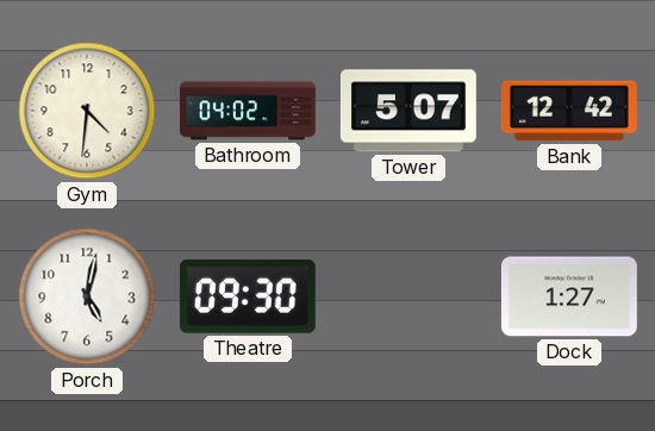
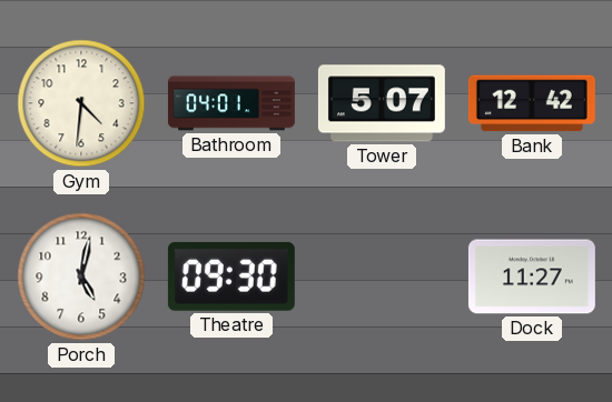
Bathroom: 04:02 -> 04:01
Dock: 1:27 -> 11:27
